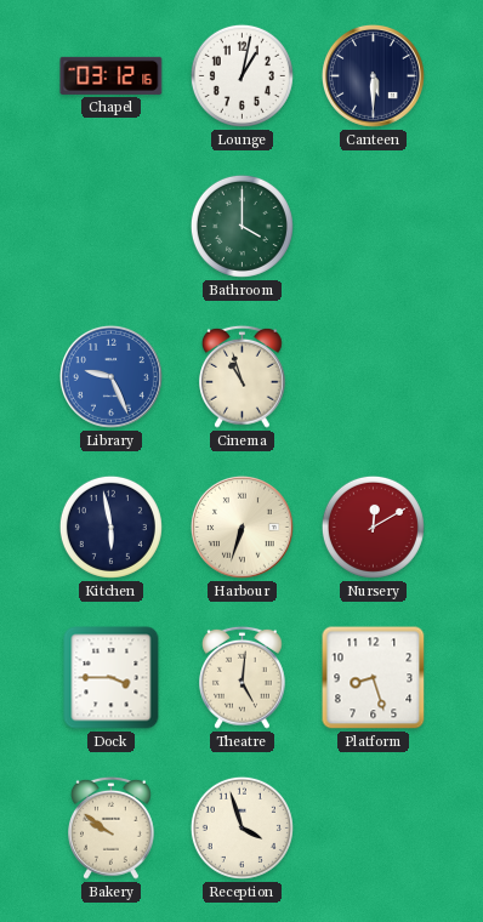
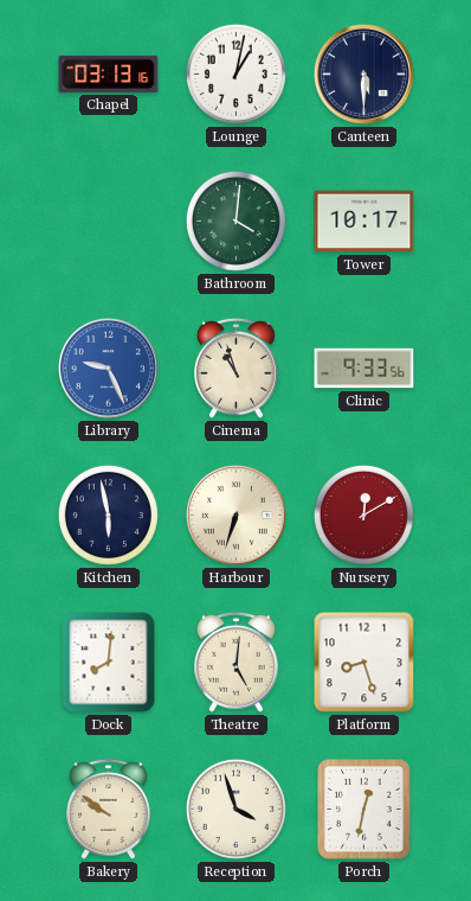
Chapel: 03:12 -> 03:13
Bathroom: 4:00 -> 4:01
Tower: none -> 10:17
Clinic: none -> 9:33
Dock: 3:45 -> 8:01
Porch: none -> 12:32
